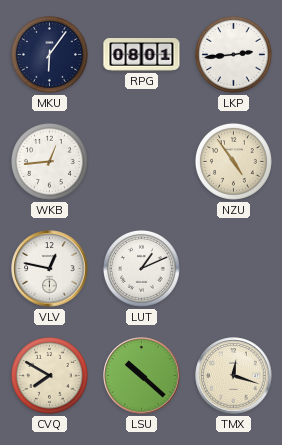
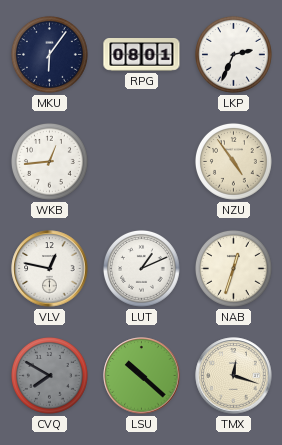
LKP: 2:44 -> 2:34
NAB: none -> 12:33
CVQ dial: cream -> grey
